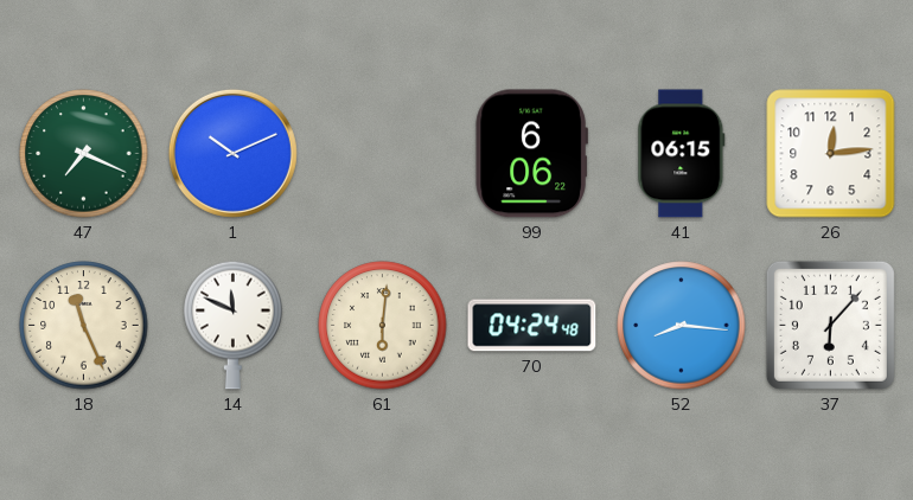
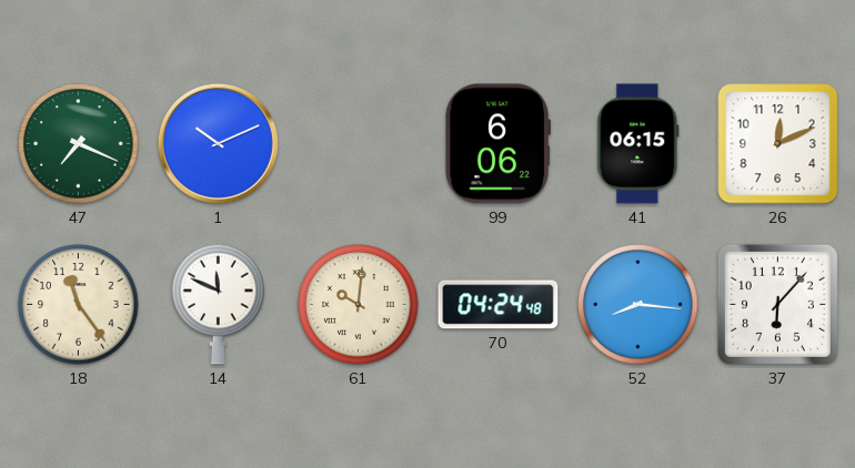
26: 12:14 -> 12:11
18: 11:26 -> 11:24
61: 6:01 -> 10:01
